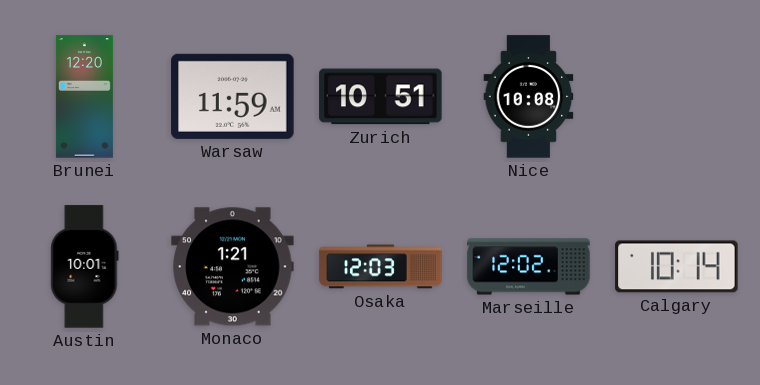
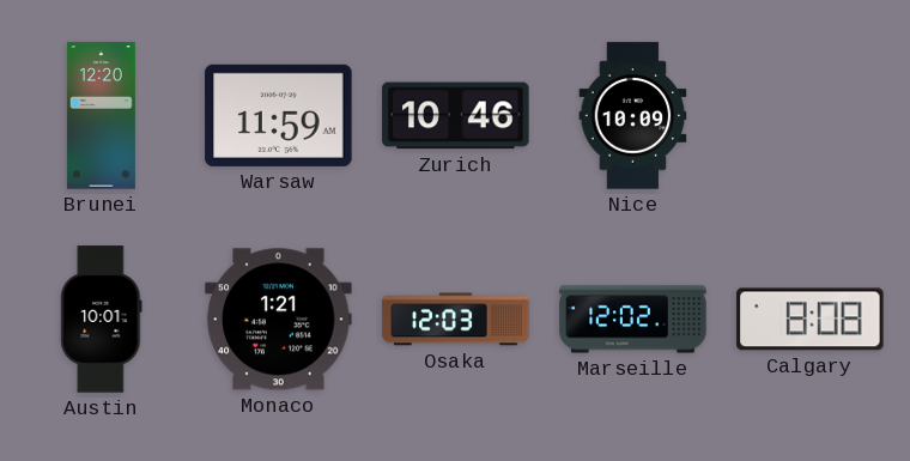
Zurich: 10:51 -> 10:46
Nice: 10:08 -> 10:09
Calgary: 10:14 -> 8:08
